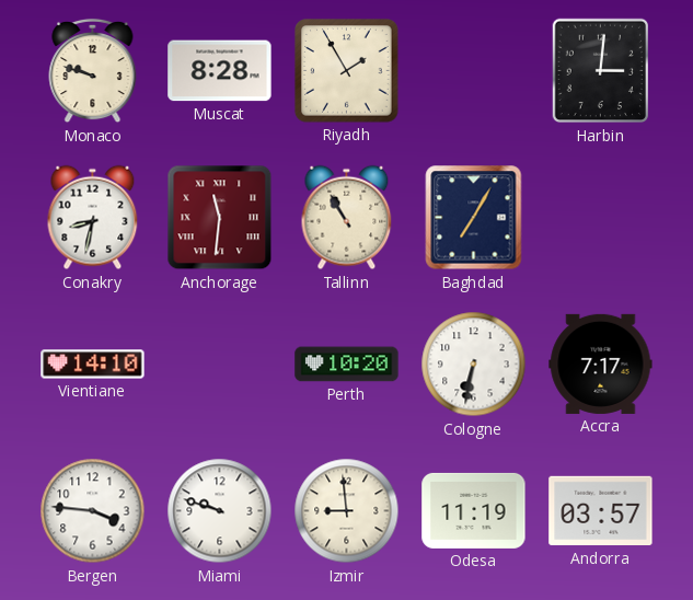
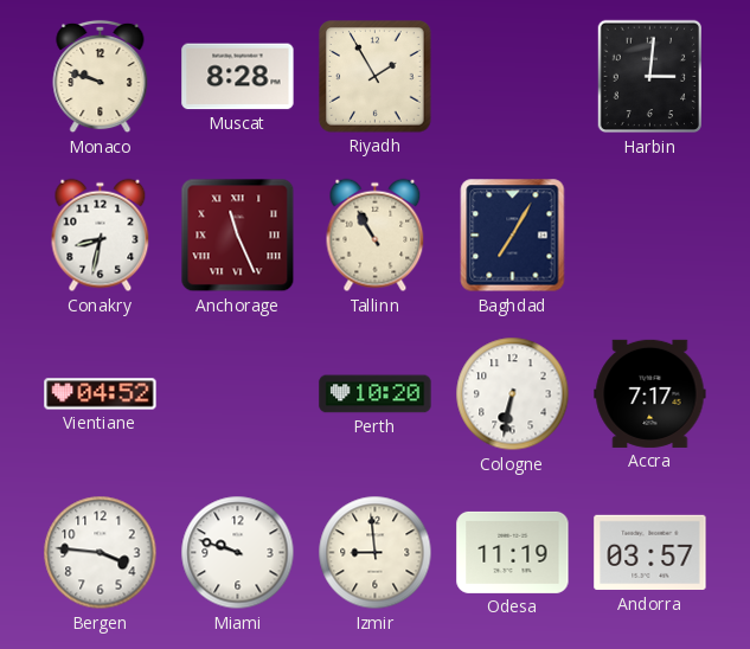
Anchorage: 11:31 -> 11:26
Vientiane: 14:10 -> 04:52
